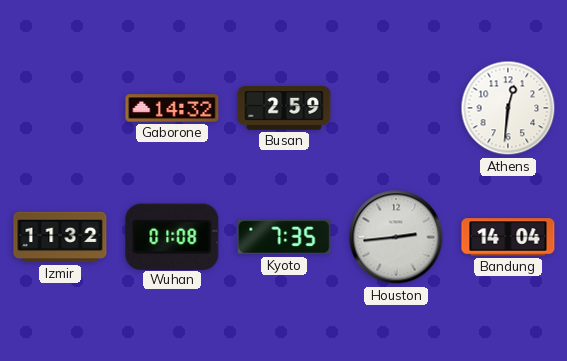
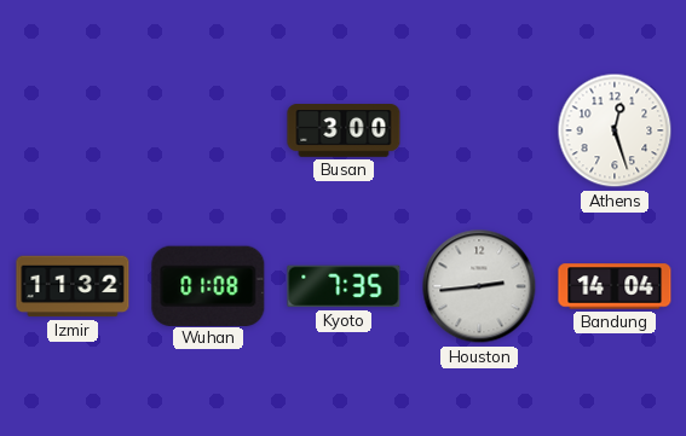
Gaborone: 14:32 -> none
Busan: 2:59 -> 3:00
Athens: 12:31 -> 12:27
